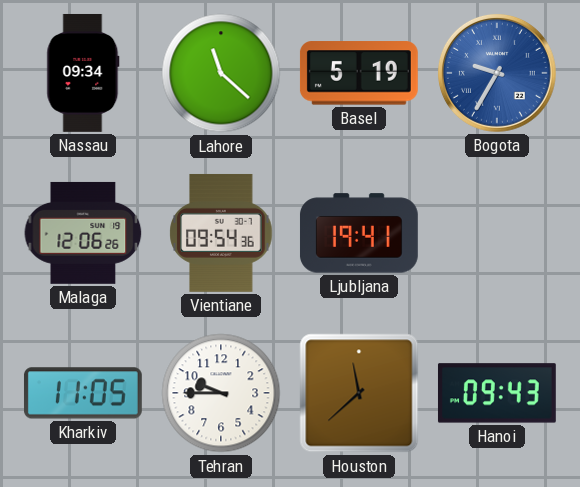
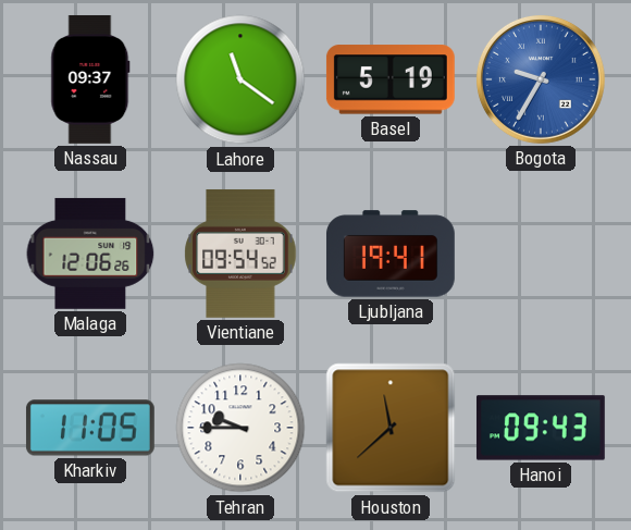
Nassau: 09:34 -> 09:37
Lahore: 11:22 -> 11:21
Vientiane: 09:54:36 -> 09:54:52
